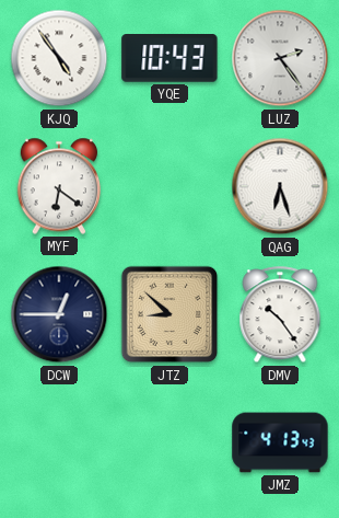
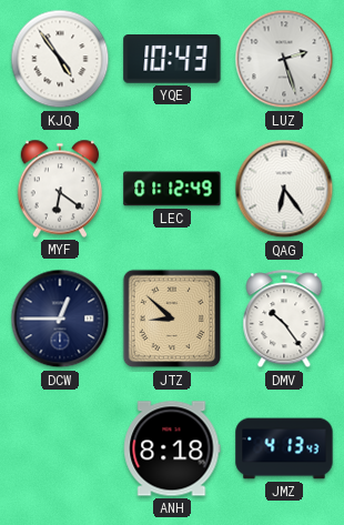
LUZ: 2:24 -> 2:27
LEC: none -> 01:12
QAG: 6:27 -> 6:24
ANH: none -> 8:18
